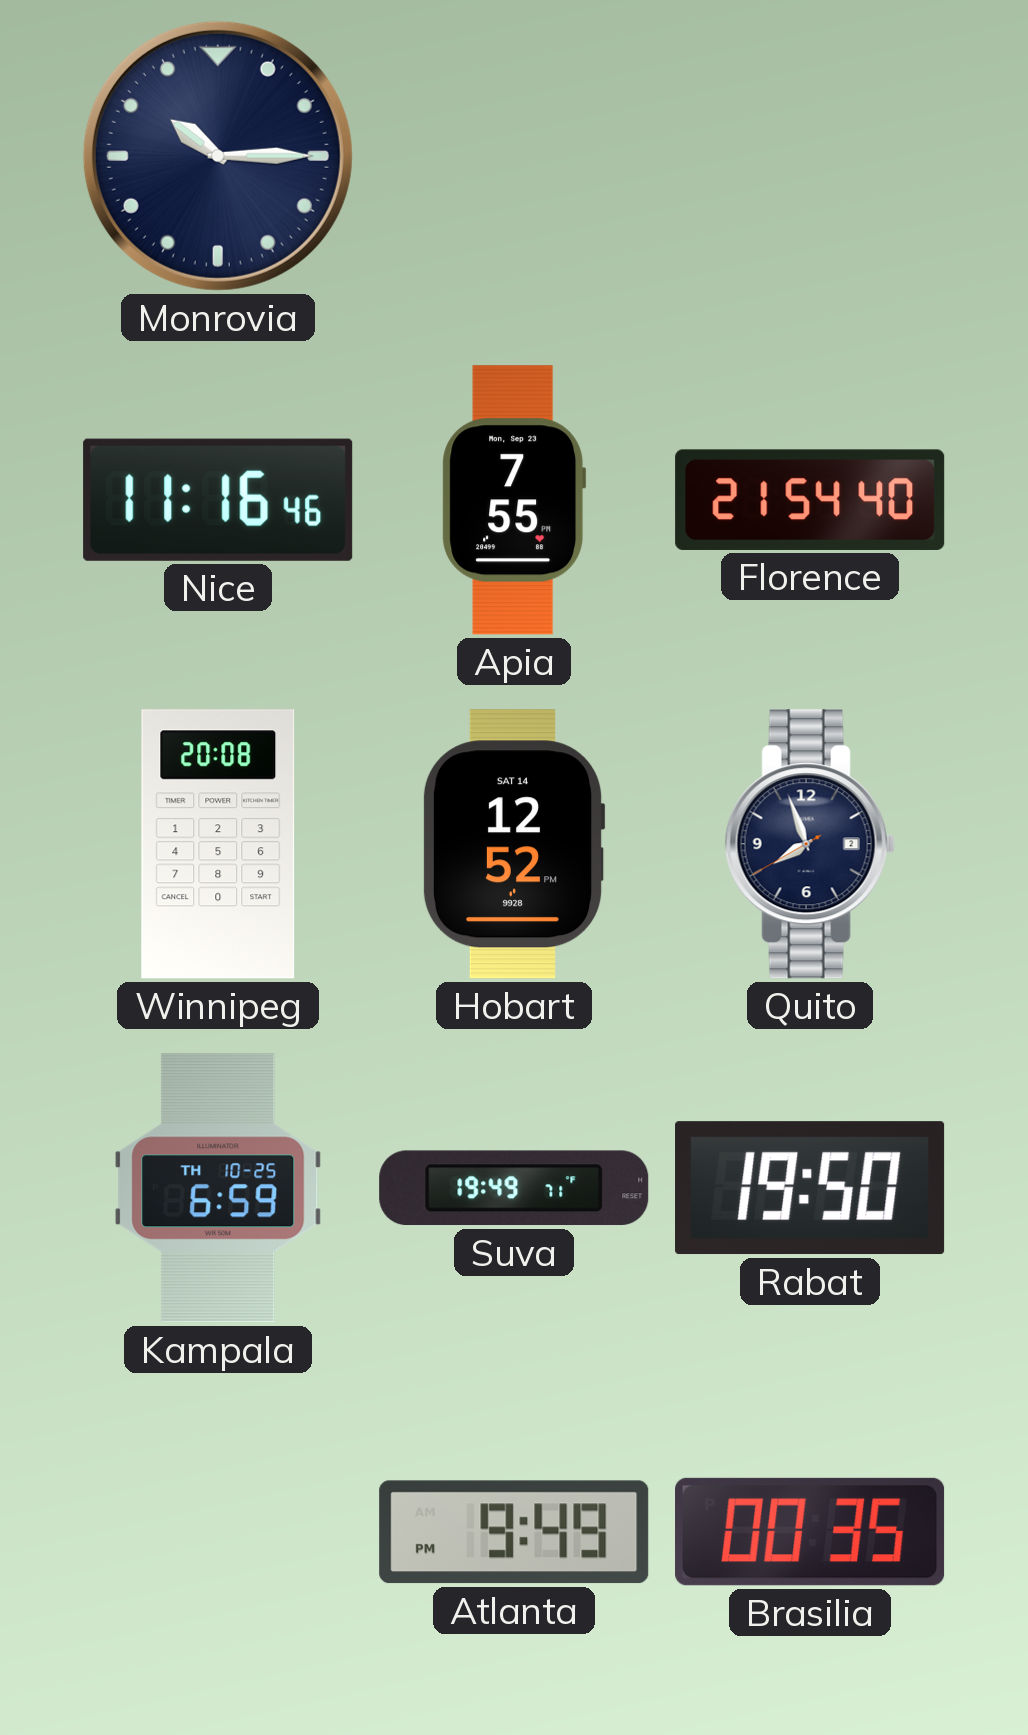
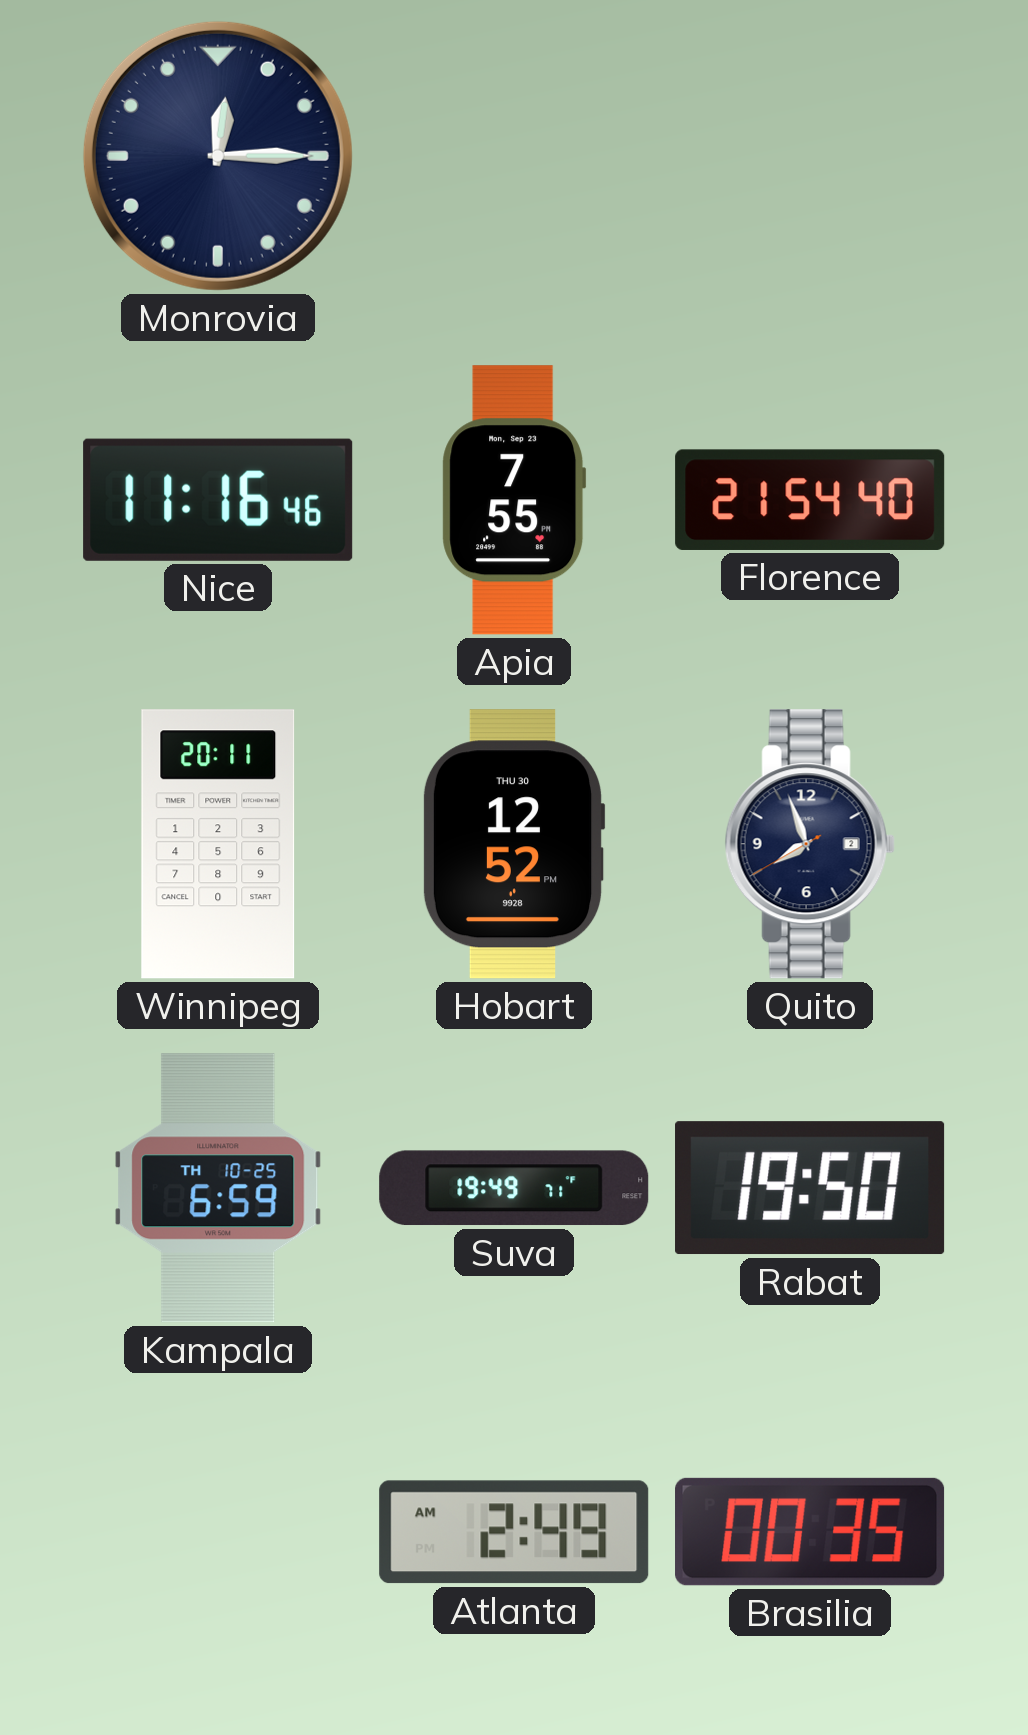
Monrovia: 10:15 -> 12:15
Winnipeg: 20:08 -> 20:11
Hobart date: SAT 14 -> THU 30
Atlanta: 9:49 -> 2:49
